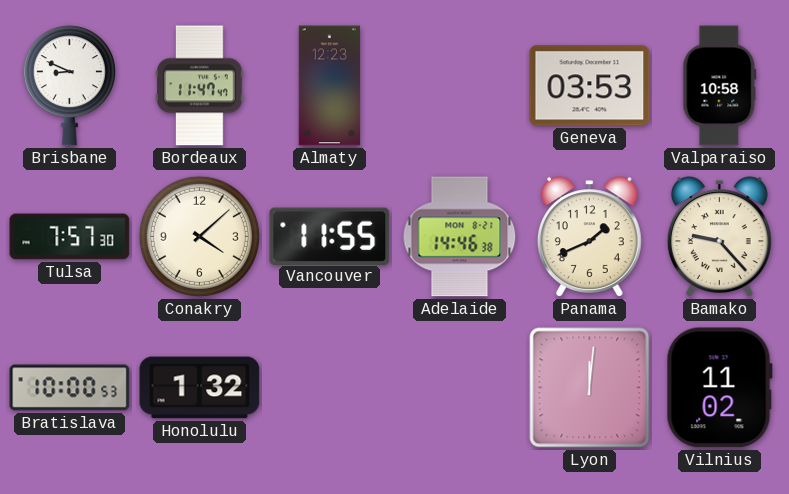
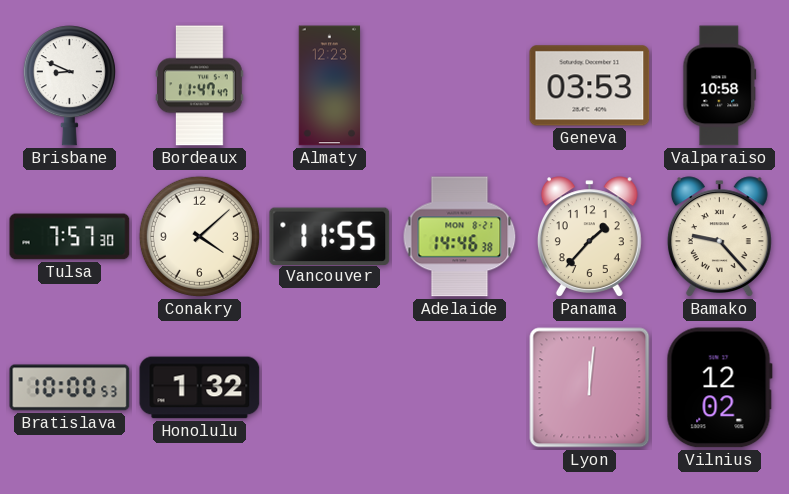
Panama: 1:41 -> 1:37
Vilnius: 11:02 -> 12:02
